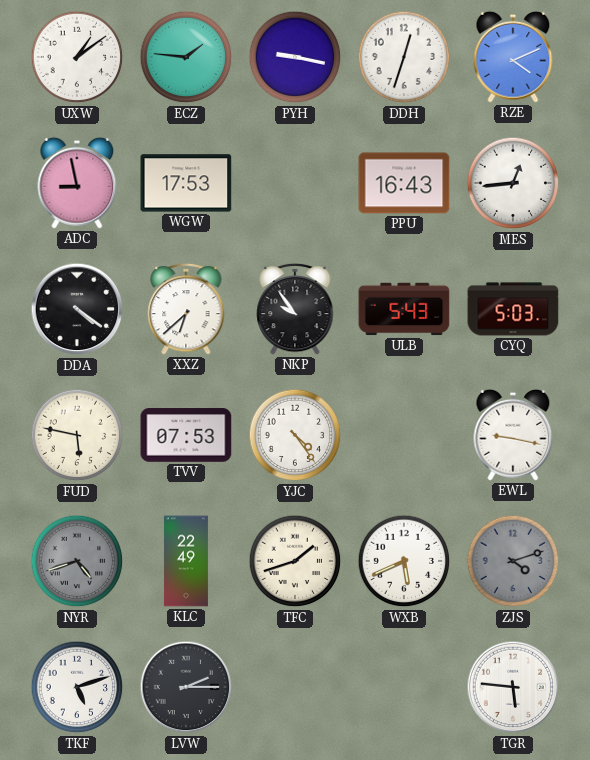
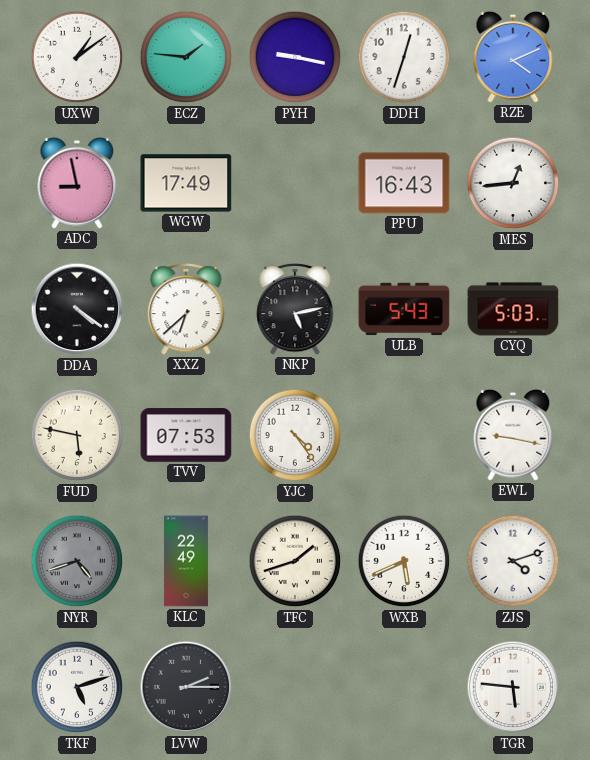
WGW: 17:53 -> 17:49
NKP: 9:54 -> 5:13
ZJS dial: grey -> white
